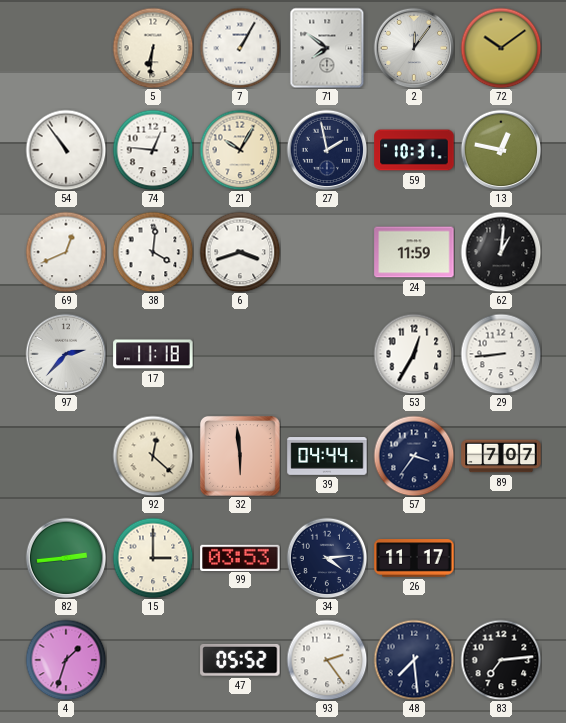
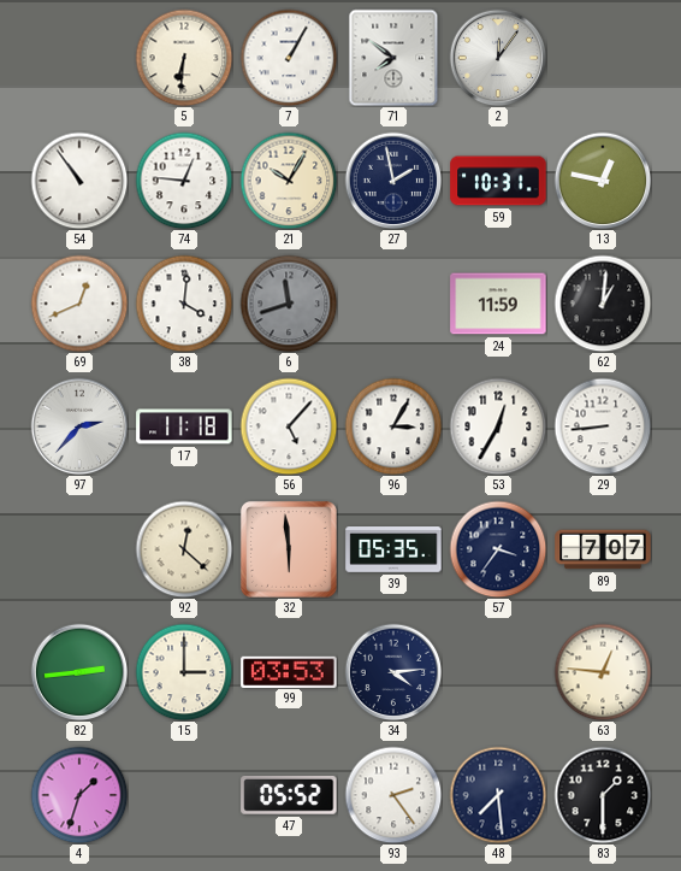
72: 10:09 -> none
6: 3:42 -> 11:42
6 dial: white -> grey
56: none -> 5:07
96: none -> 3:05
39: 04:44 -> 05:35
26: 11:17 -> none
63: none -> 12:46
83: 7:14 -> 1:30
